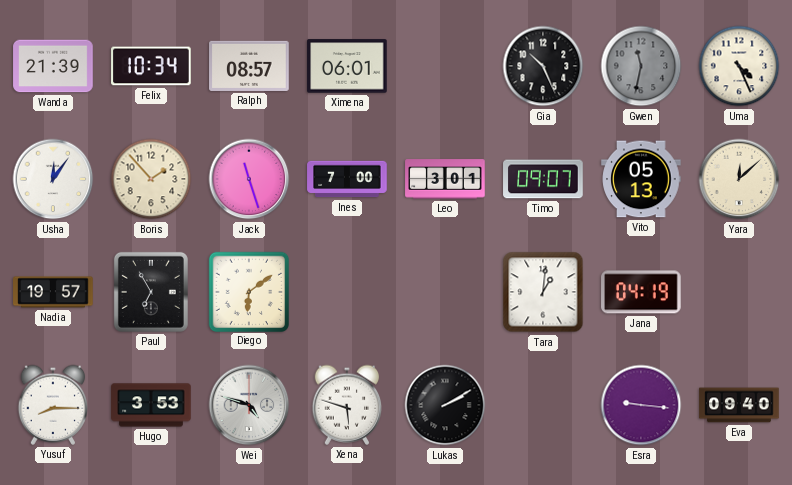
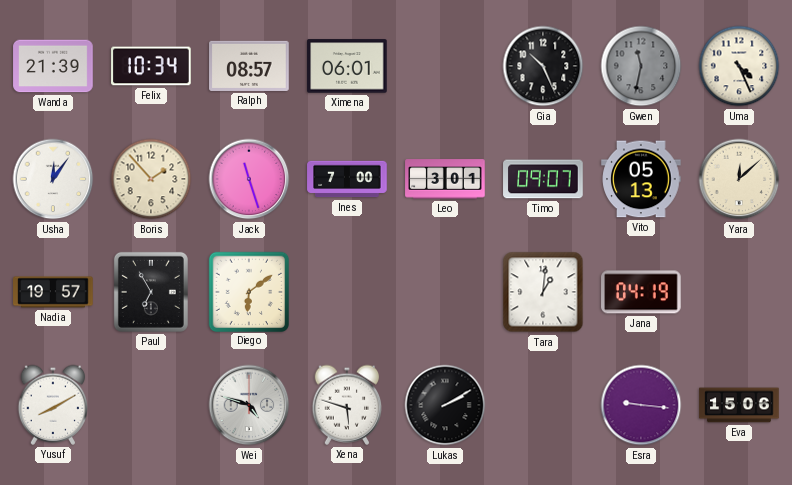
Yusuf: 8:15 -> 8:10
Hugo: 3:53 -> none
Eva: 09:40 -> 15:06
